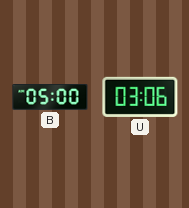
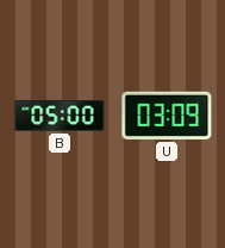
U: 03:06 -> 03:09
